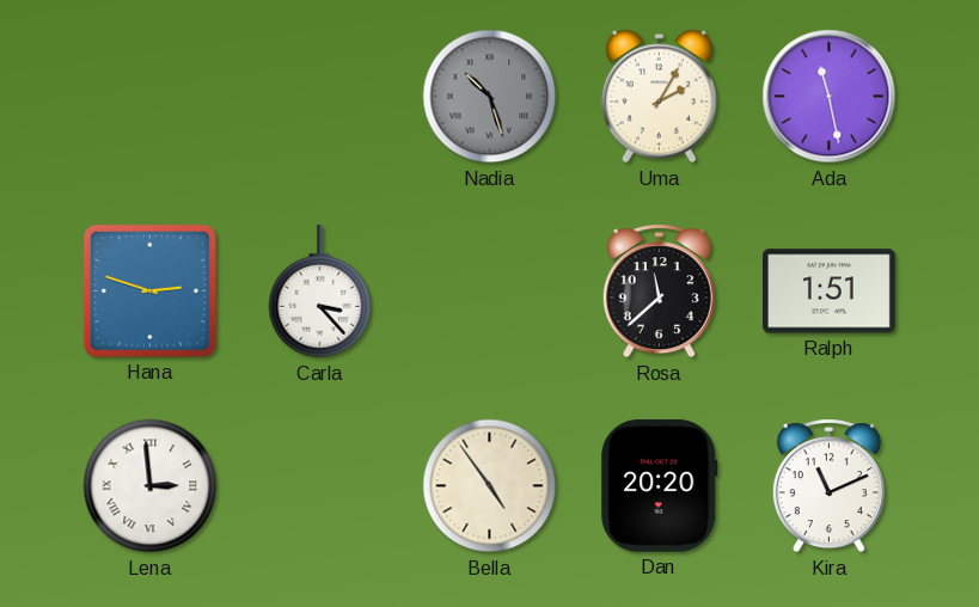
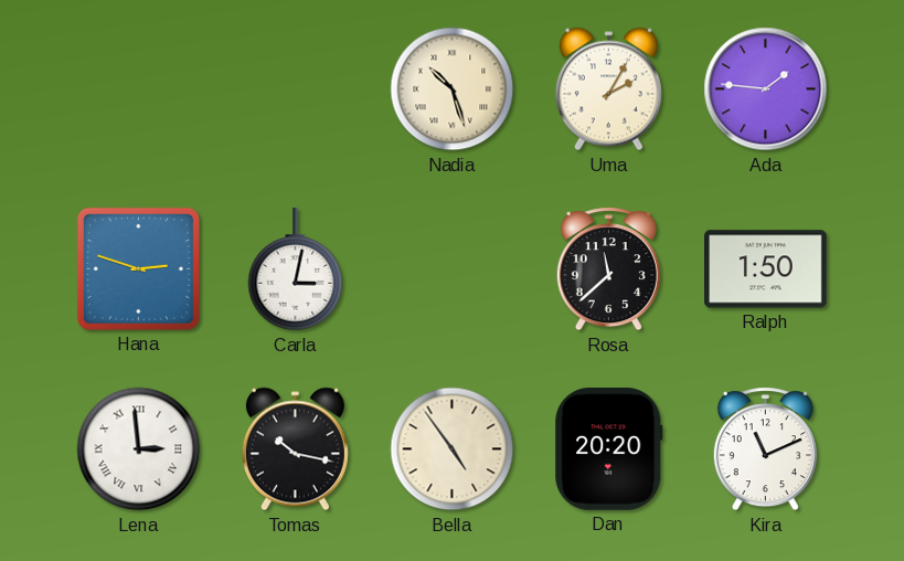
Nadia dial: grey -> cream
Ada: 11:28 -> 1:46
Carla: 3:23 -> 3:02
Ralph: 1:51 -> 1:50
Tomas: none -> 10:17
